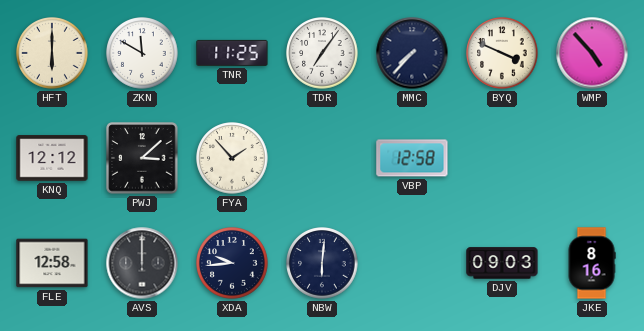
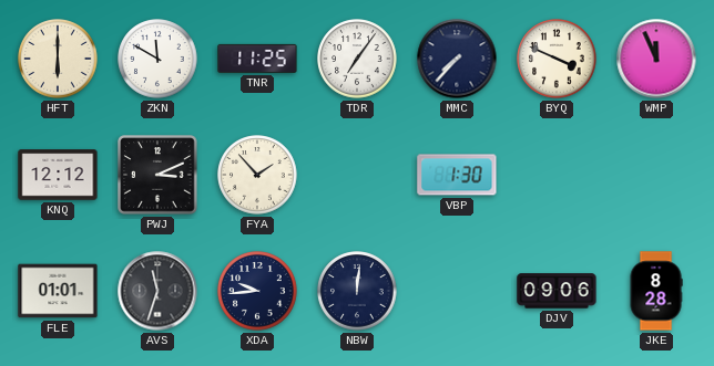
WMP: 4:53 -> 11:56
PWJ: 3:08 -> 3:11
VBP: 12:58 -> 1:30
FLE: 12:58 -> 01:01
AVS: 12:00 -> 11:33
NBW: 6:01 -> 12:01
DJV: 09:03 -> 09:06
JKE: 8:16 -> 8:28
